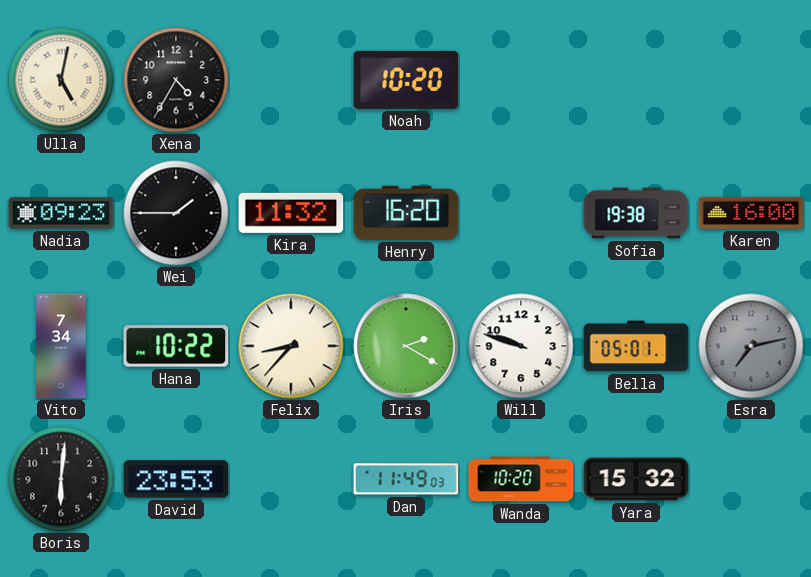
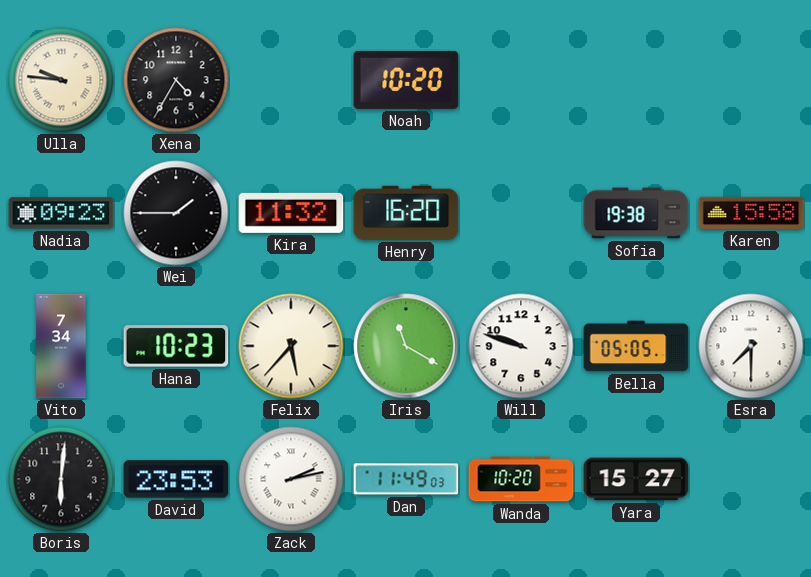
Ulla: 5:02 -> 9:46
Karen: 16:00 -> 15:58
Hana: 10:22 -> 10:23
Felix: 8:37 -> 5:37
Iris: 2:20 -> 11:20
Bella: 05:01 -> 05:05
Esra: 7:13 -> 7:30
Esra dial: grey -> white
Zack: none -> 2:13
Yara: 15:32 -> 15:27
